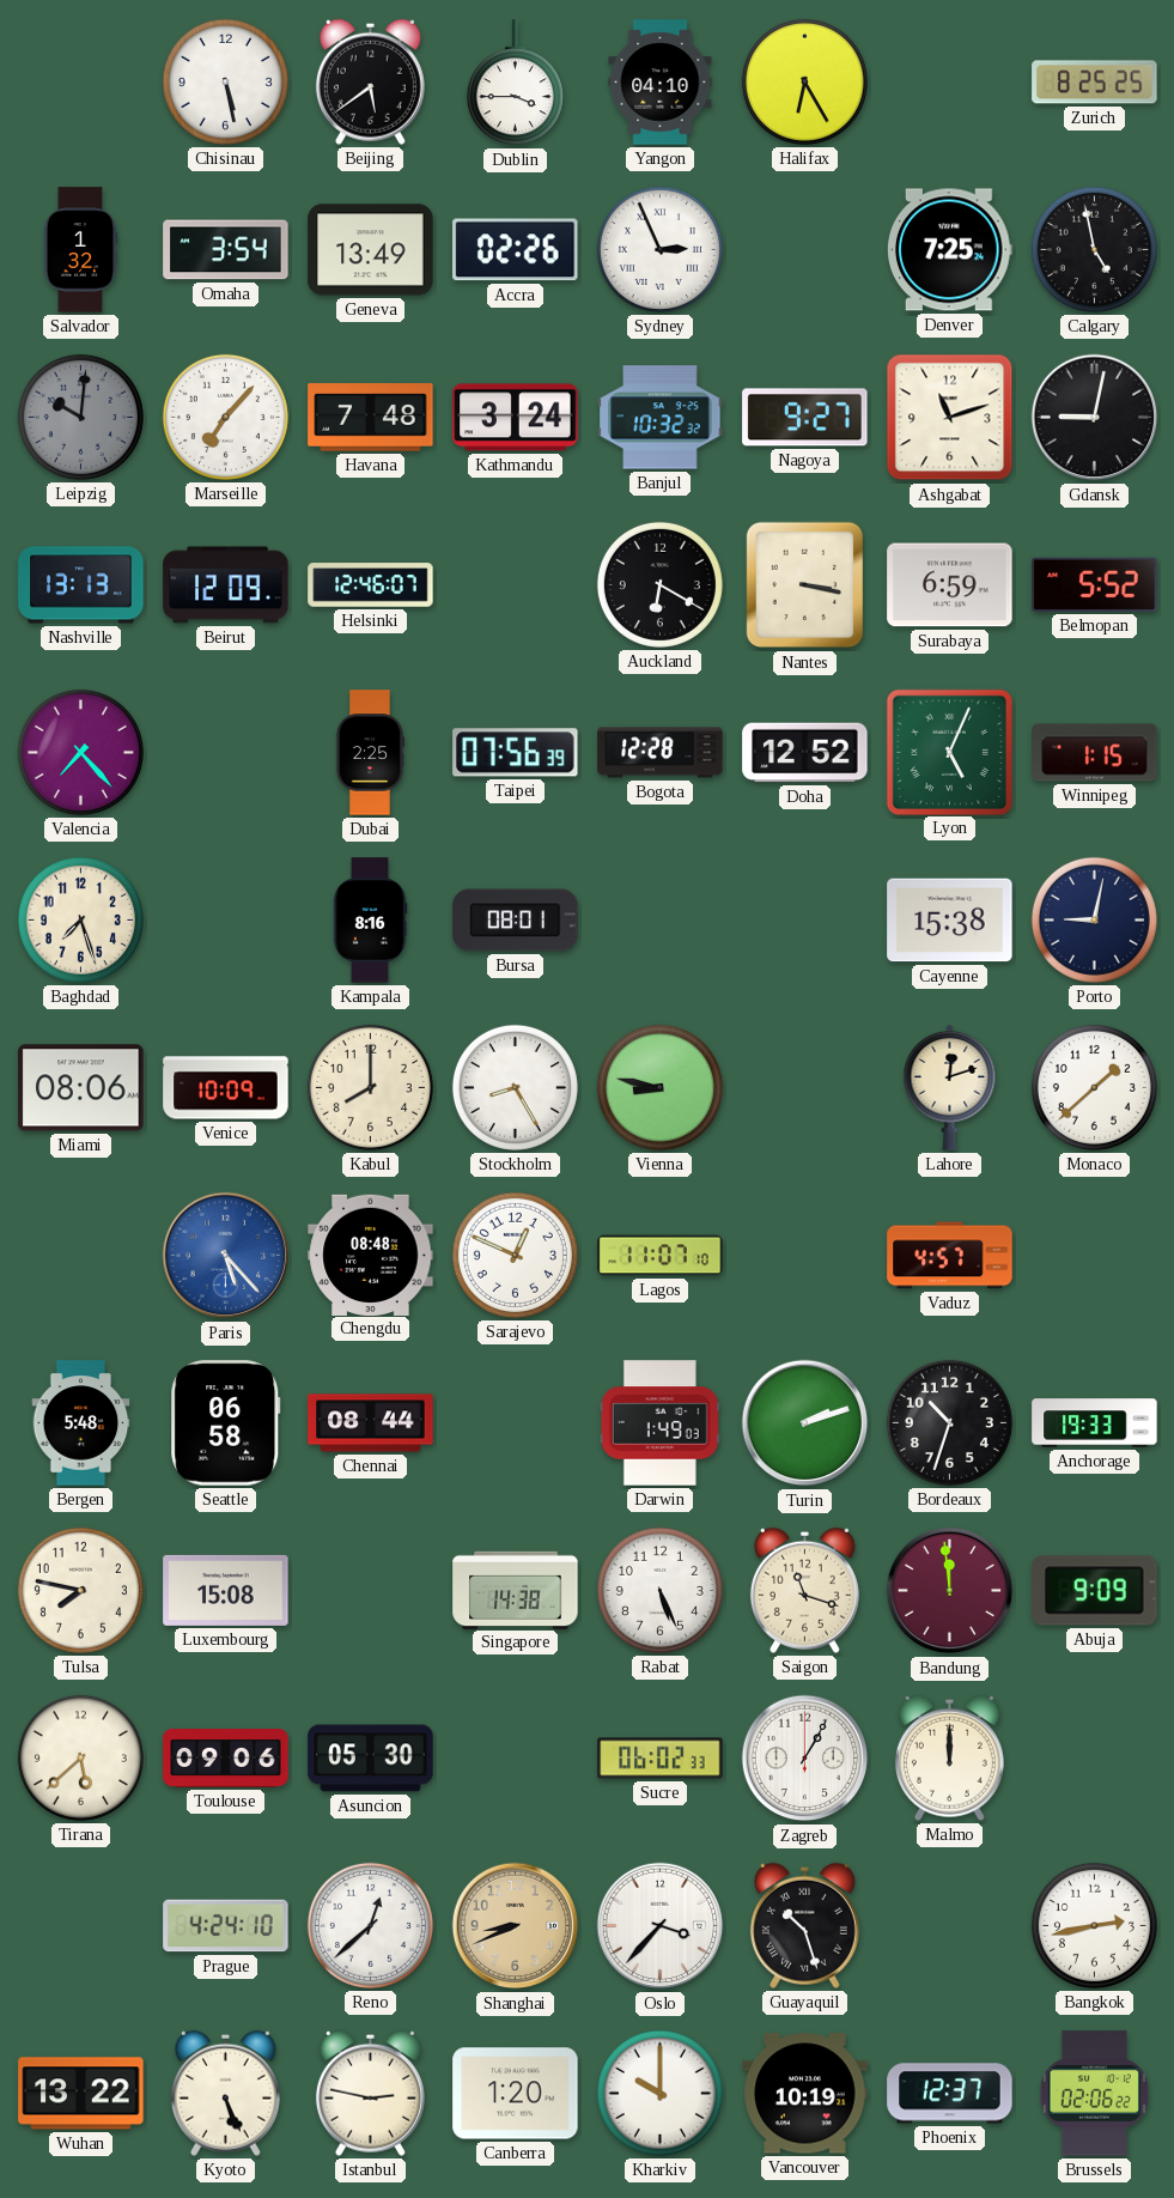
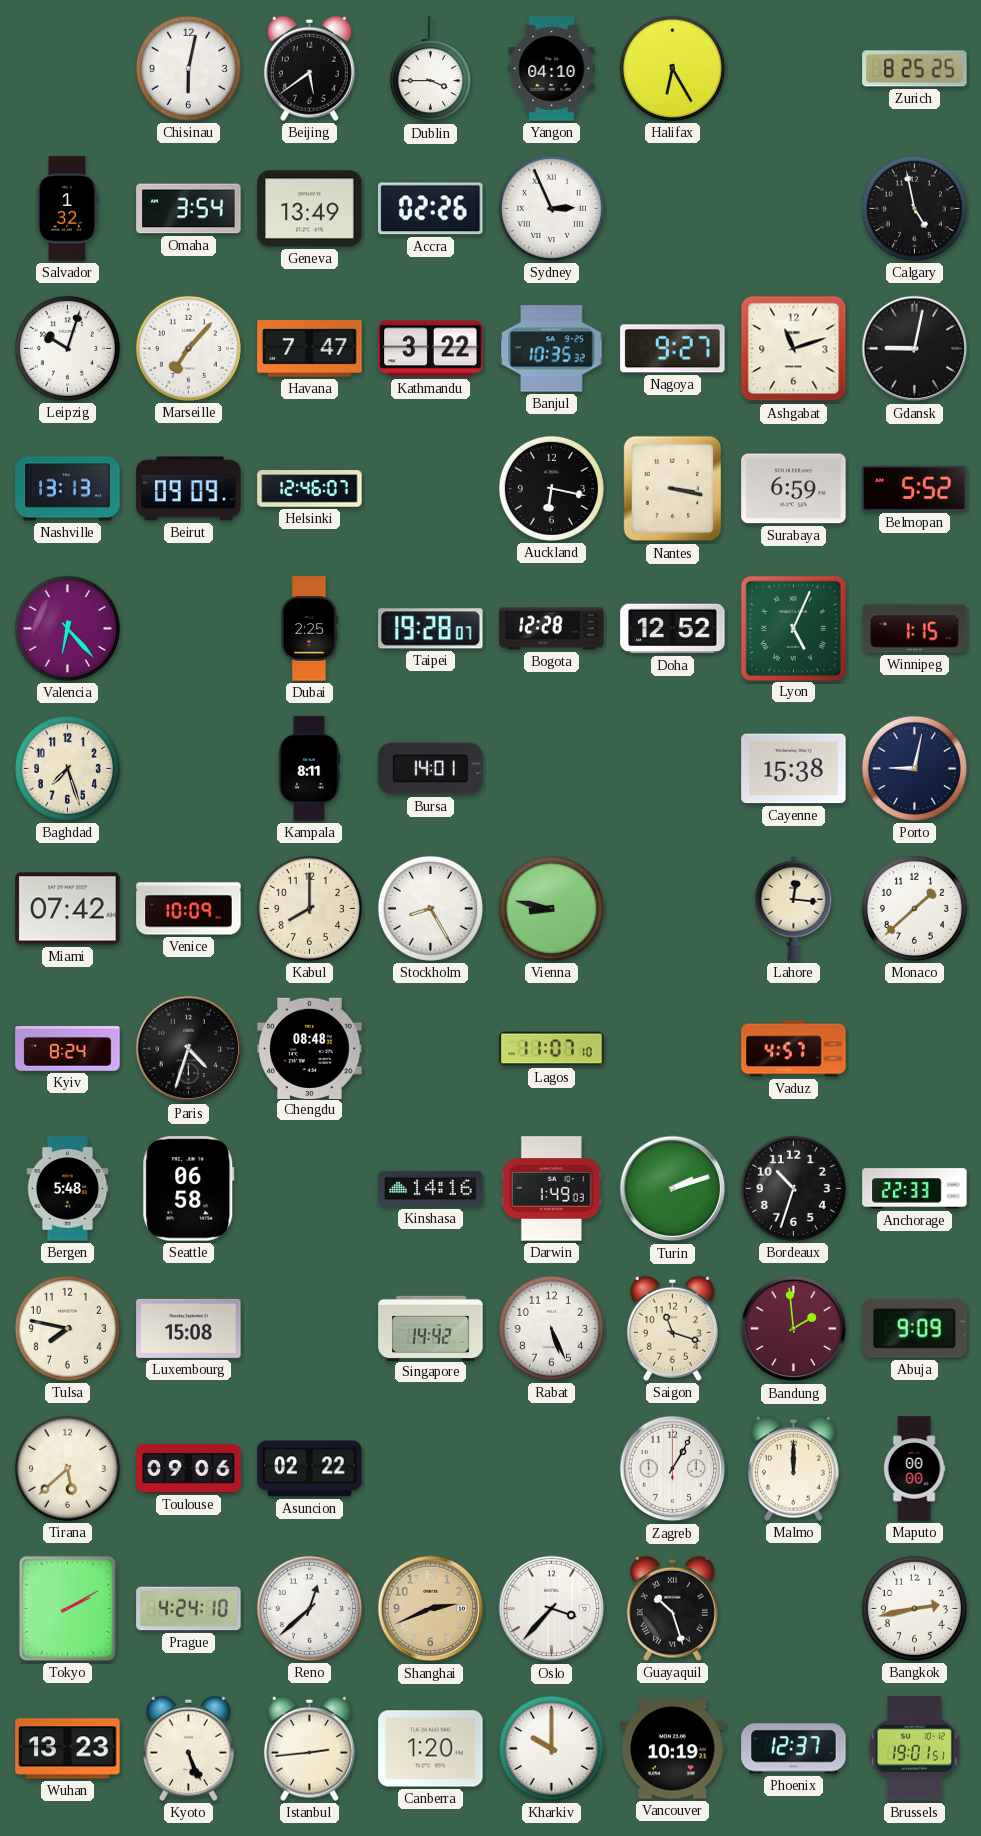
Chisinau: 5:28 -> 6:02
Denver: 7:25 -> none
Leipzig: 10:01 -> 10:03
Leipzig dial: grey -> white
Havana: 7:48 -> 7:47
Kathmandu: 3:24 -> 3:22
Banjul: 10:32 -> 10:35
Beirut: 12:09 -> 09:09
Auckland: 6:20 -> 6:17
Valencia: 7:23 -> 6:23
Taipei: 07:56 -> 19:28
Kampala: 8:16 -> 8:11
Bursa: 08:01 -> 14:01
Miami: 08:06 -> 07:42
Lahore: 12:12 -> 12:16
Kyiv: none -> 8:24
Paris: 5:23 -> 4:33
Paris dial: blue -> black
Sarajevo: 12:49 -> none
Chennai: 08:44 -> none
Kinshasa: none -> 14:16
Anchorage: 19:33 -> 22:33
Singapore: 14:38 -> 14:42
Bandung: 11:59 -> 1:59
Asuncion: 05:30 -> 02:22
Sucre: 06:02 -> none
Maputo: none -> 00:00
Tokyo: none -> 2:10
Shanghai: 8:41 -> 2:41
Wuhan: 13:22 -> 13:23
Istanbul: 2:47 -> 2:44
Brussels: 02:06 -> 19:01
